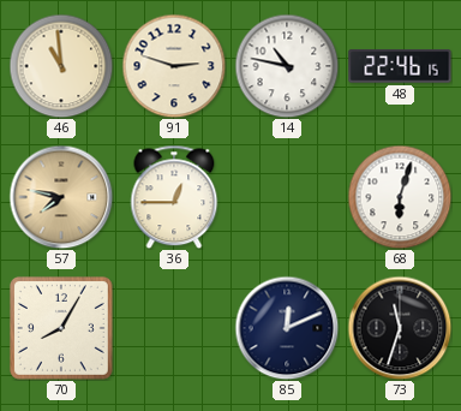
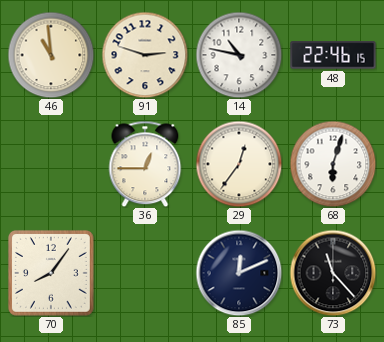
57: 7:47 -> none
29: none -> 12:36
70: 8:05 -> 8:06
73: 11:33 -> 11:23
